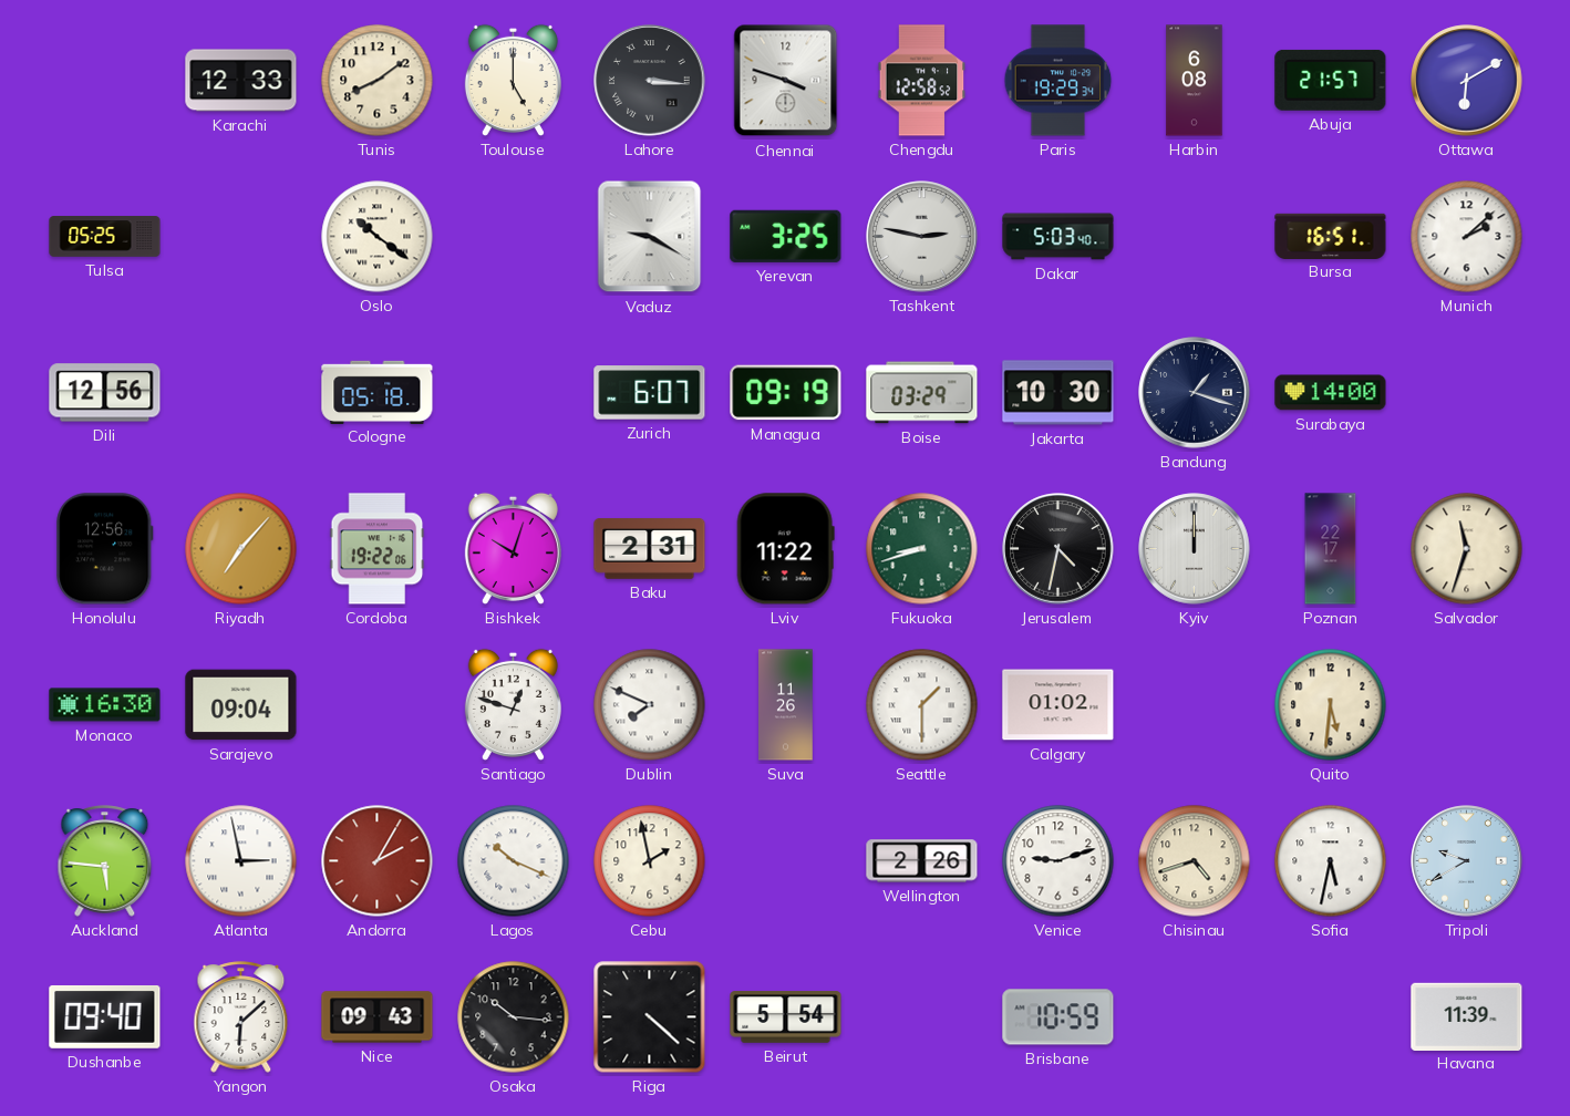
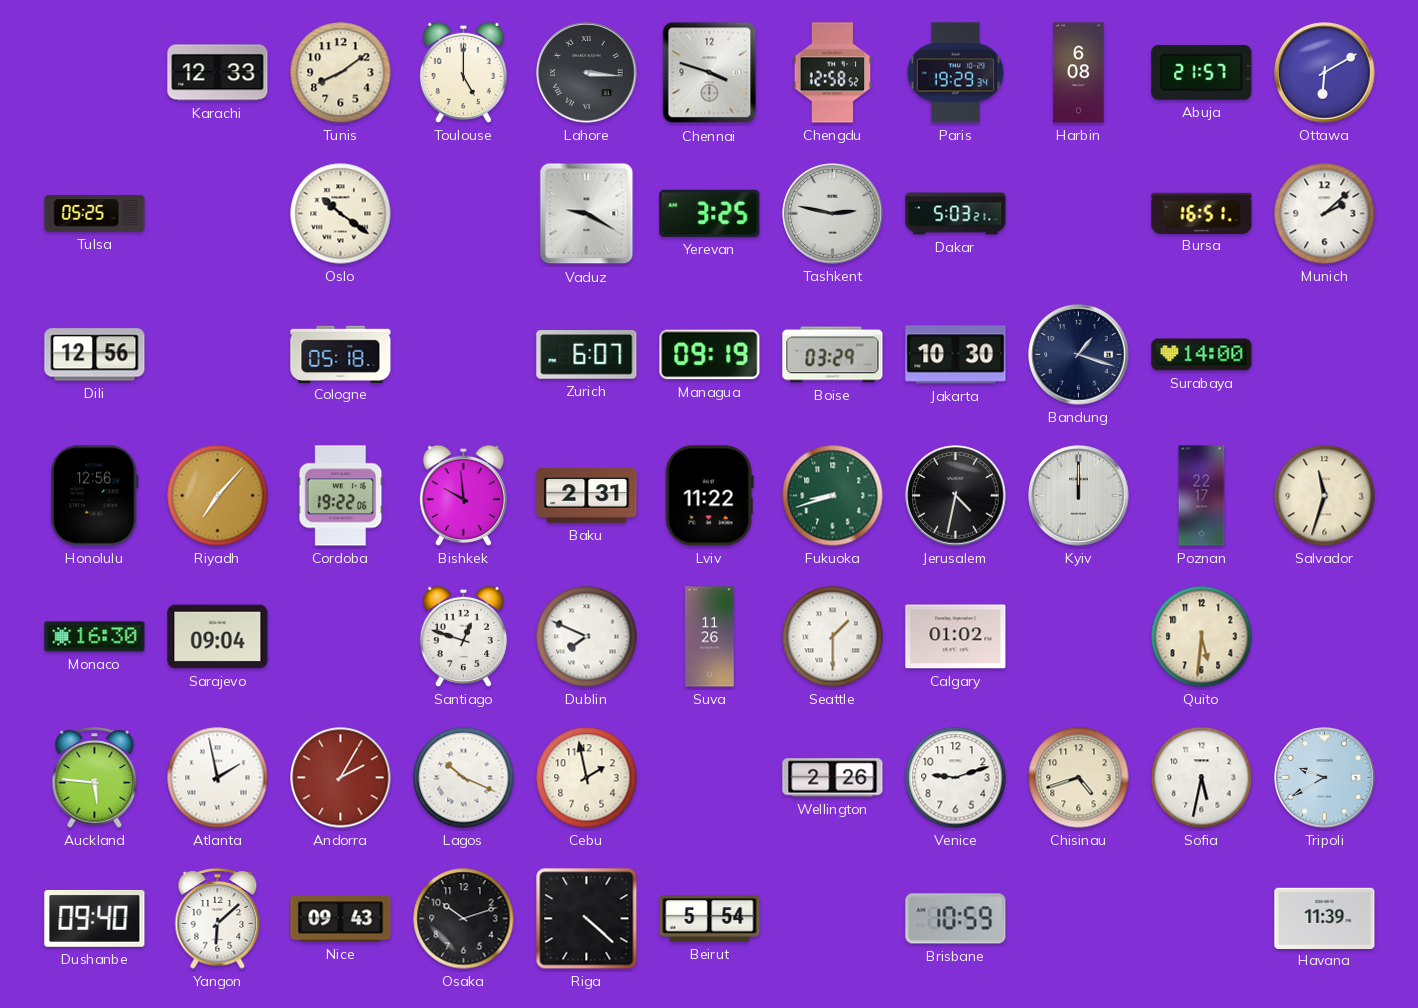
Dakar: 5:03:40 -> 5:03:21
Bishkek: 10:03 -> 9:59
Atlanta: 2:58 -> 1:58
Osaka: 10:16 -> 10:12
